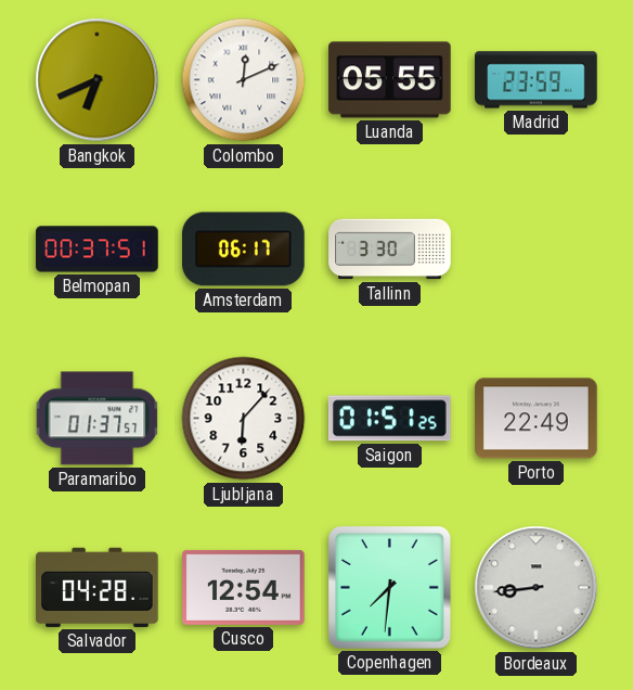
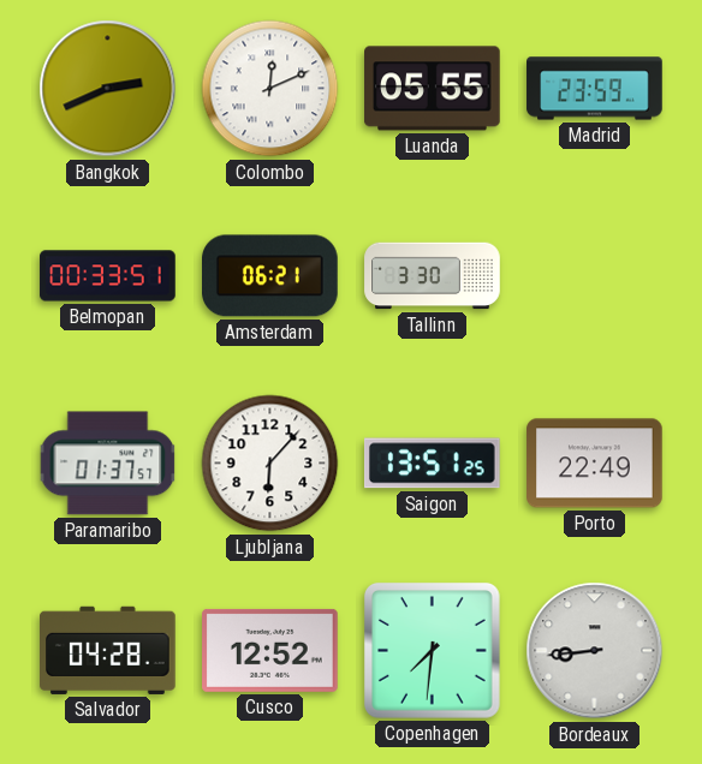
Bangkok: 6:41 -> 2:41
Belmopan: 00:37 -> 00:33
Amsterdam: 06:17 -> 06:21
Saigon: 01:51 -> 13:51
Cusco: 12:54 -> 12:52
